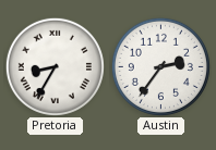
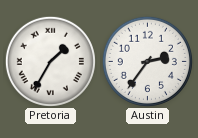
Pretoria: 8:35 -> 1:35
